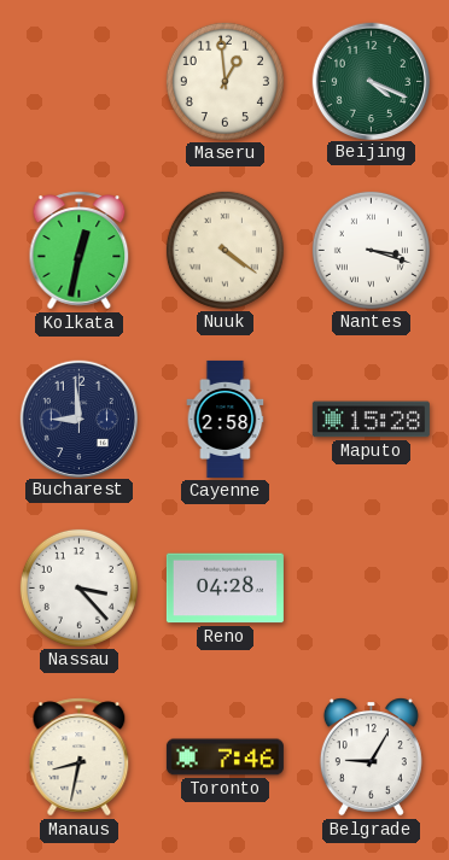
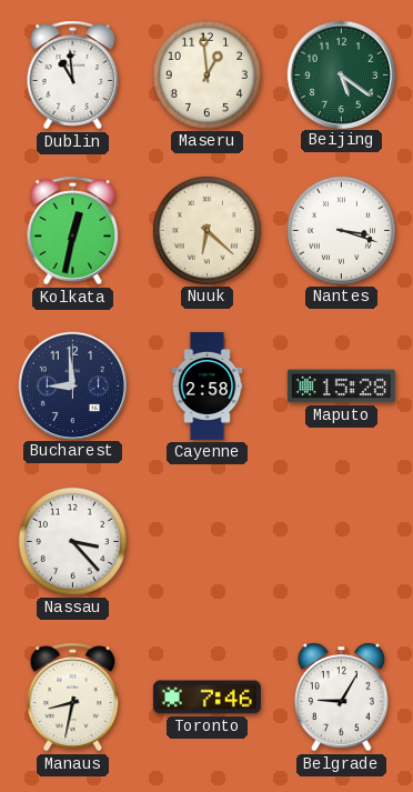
Dublin: none -> 10:59
Beijing: 4:19 -> 5:21
Nuuk: 4:21 -> 6:22
Reno: 04:28 -> none
